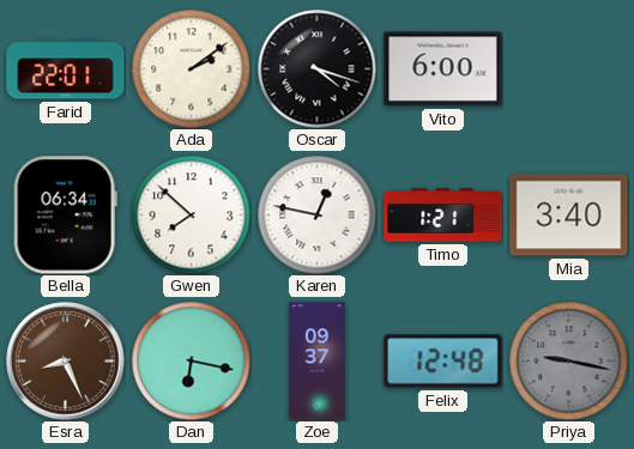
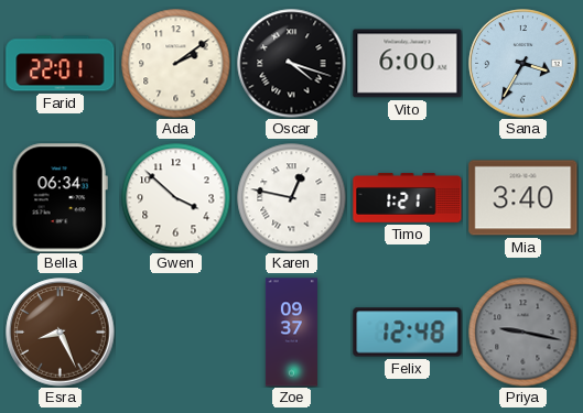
Sana: none -> 3:35
Gwen: 7:52 -> 3:52
Dan: 6:17 -> none
